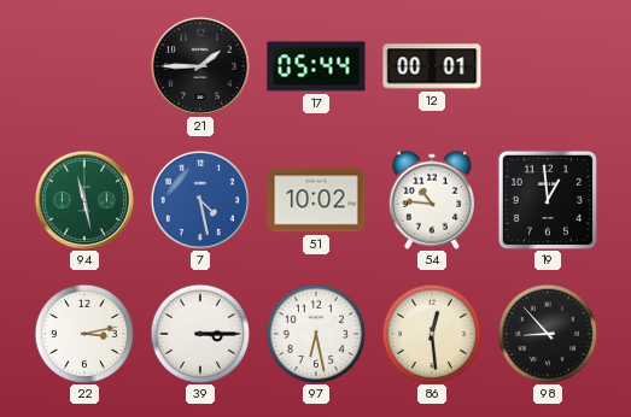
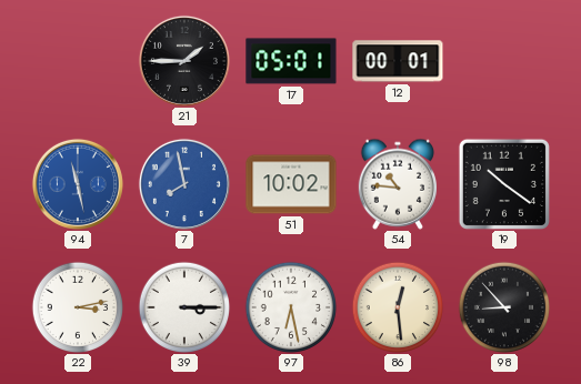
17: 05:44 -> 05:01
94 dial: green -> blue
7: 4:28 -> 7:58
19: 12:59 -> 10:21
